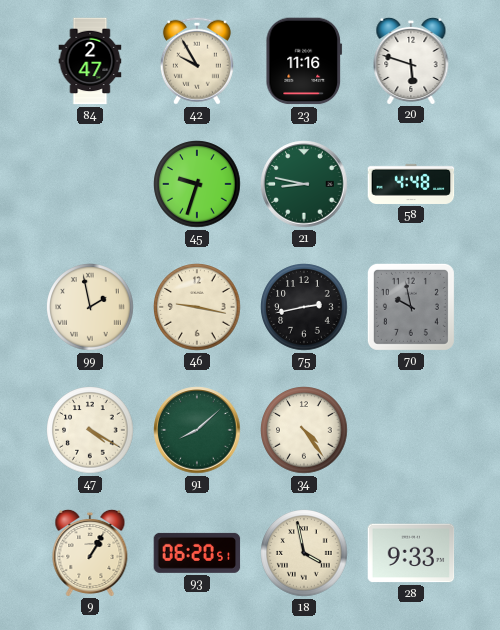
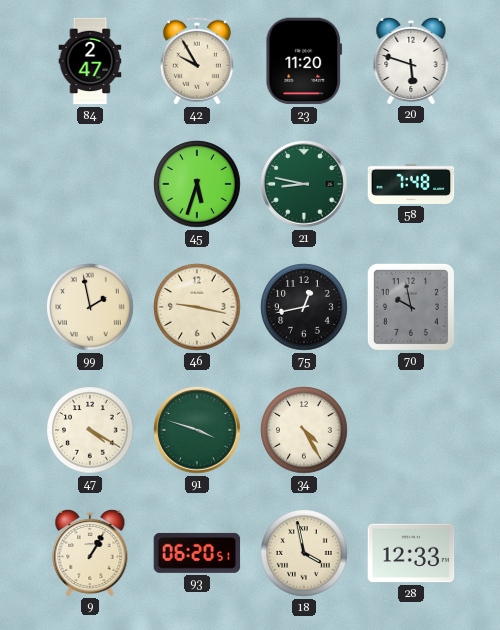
23: 11:16 -> 11:20
45: 9:33 -> 5:33
58: 4:48 -> 7:48
75: 2:43 -> 12:43
91: 8:08 -> 3:48
34: 4:24 -> 4:25
28: 9:33 -> 12:33
